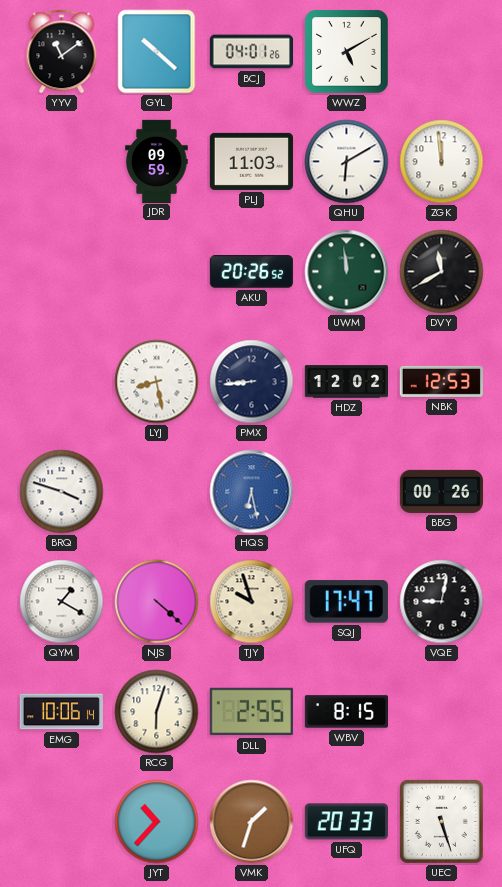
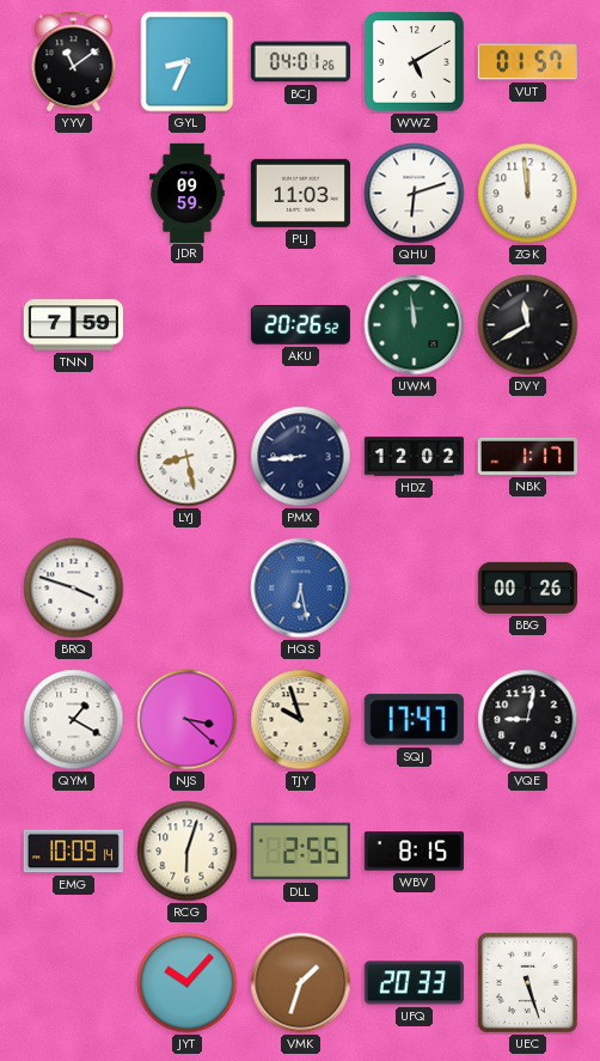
GYL: 10:22 -> 8:34
VUT: none -> 01:57
QHU: 6:10 -> 6:12
TNN: none -> 7:59
NBK: 12:53 -> 1:17
NJS: 4:22 -> 3:22
EMG: 10:06 -> 10:09
JYT: 10:37 -> 10:07
